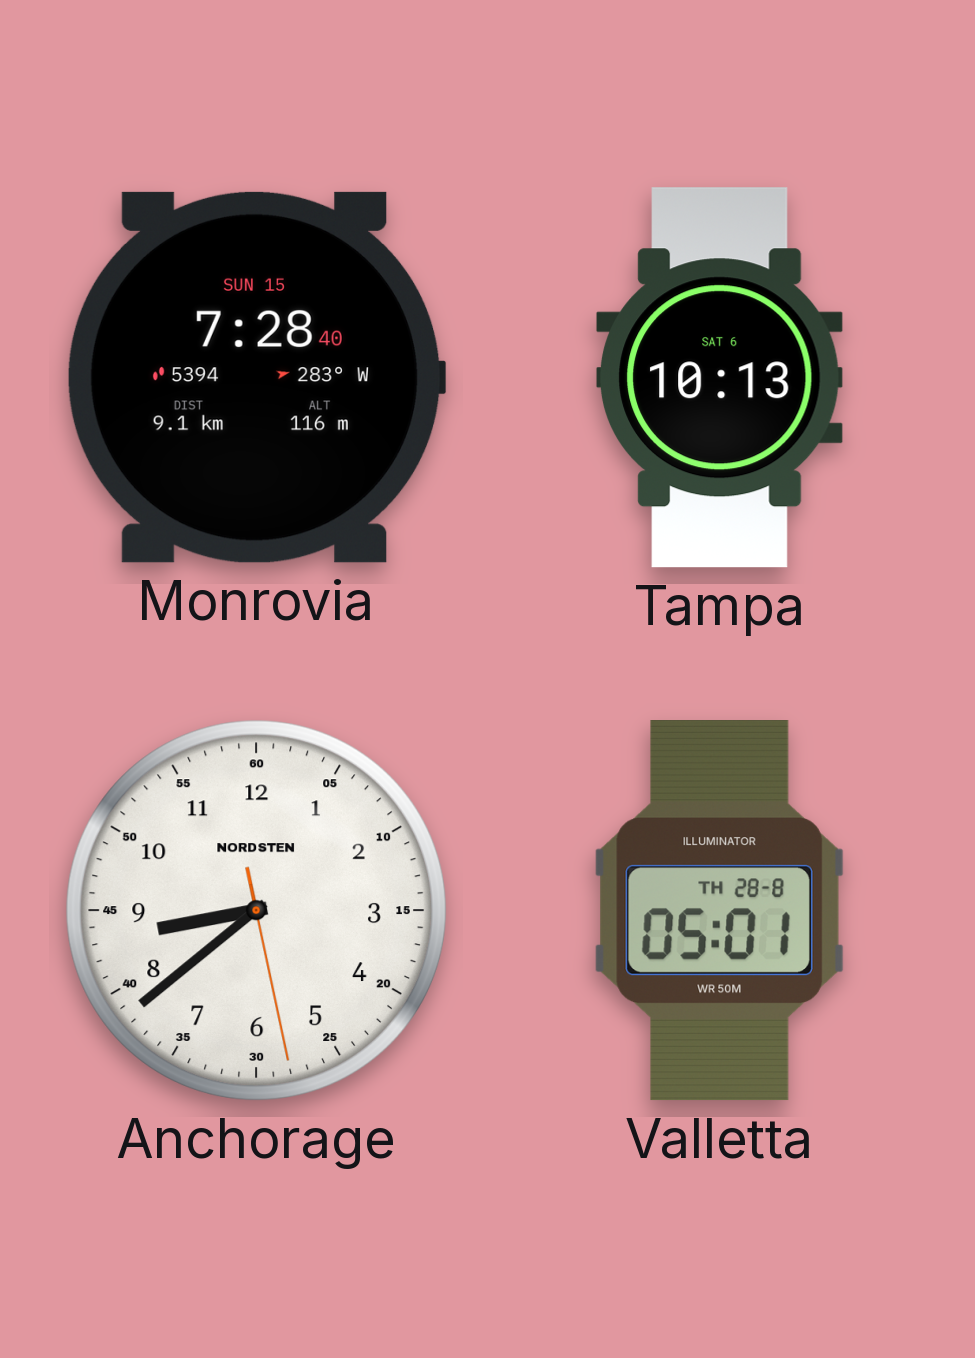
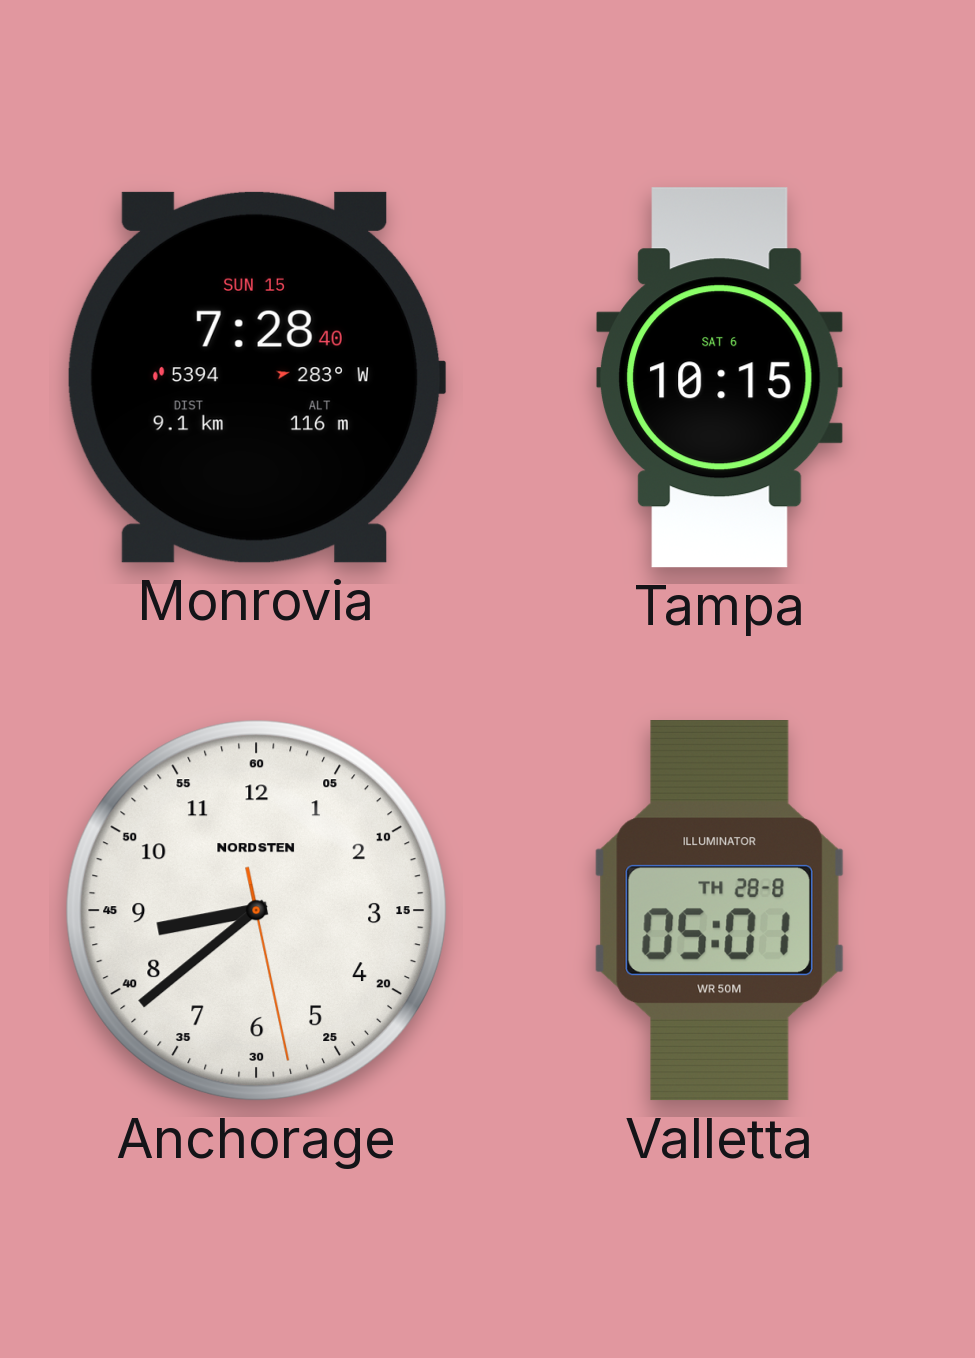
Tampa: 10:13 -> 10:15
